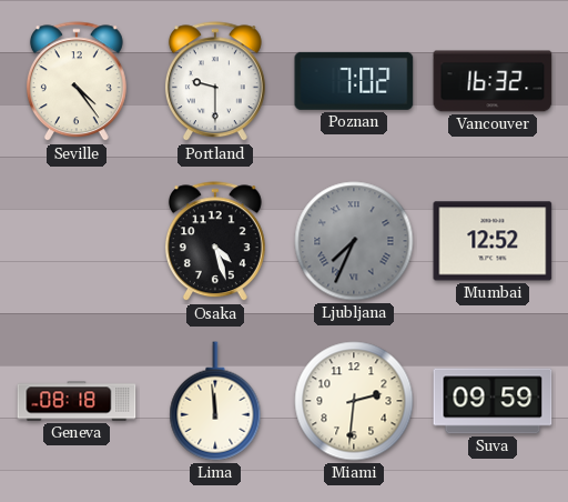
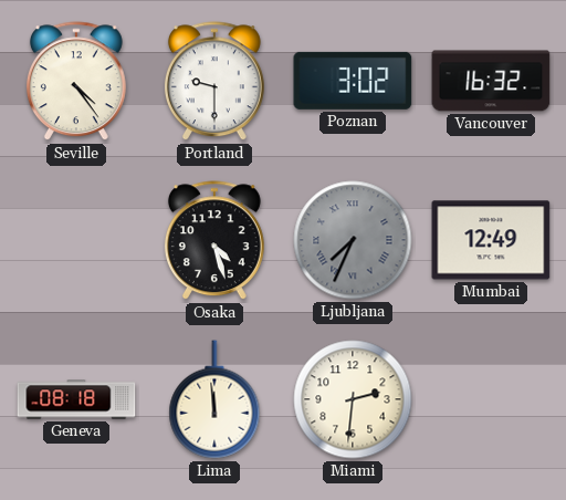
Poznan: 7:02 -> 3:02
Mumbai: 12:52 -> 12:49
Suva: 09:59 -> none
